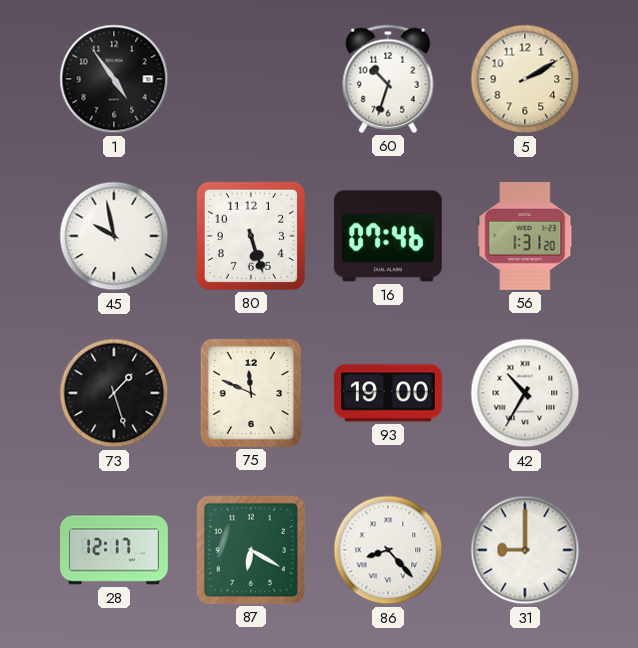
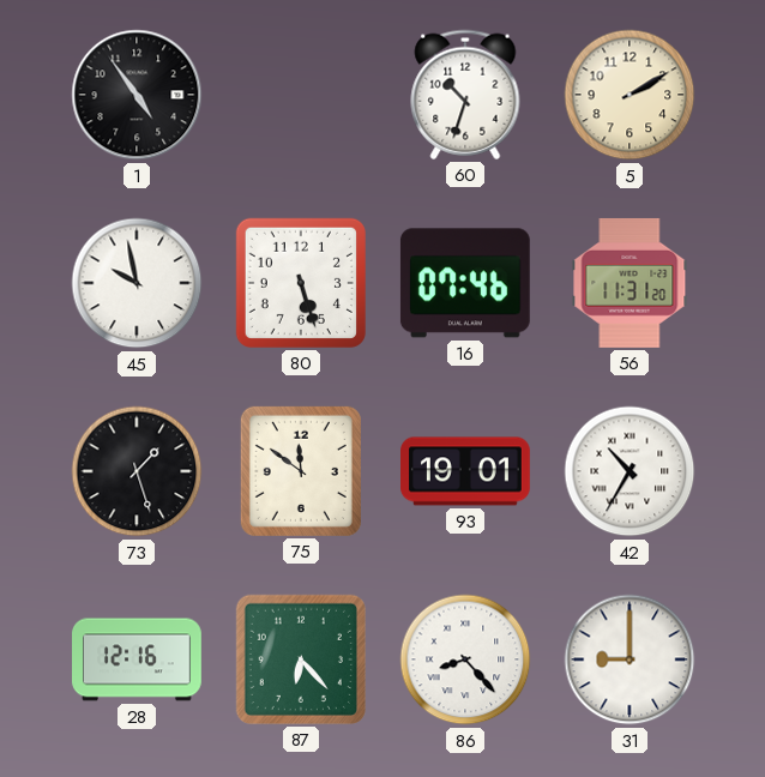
56: 1:31 -> 11:31
75: 11:49 -> 11:51
93: 19:00 -> 19:01
28: 12:17 -> 12:16
87: 6:20 -> 6:23
